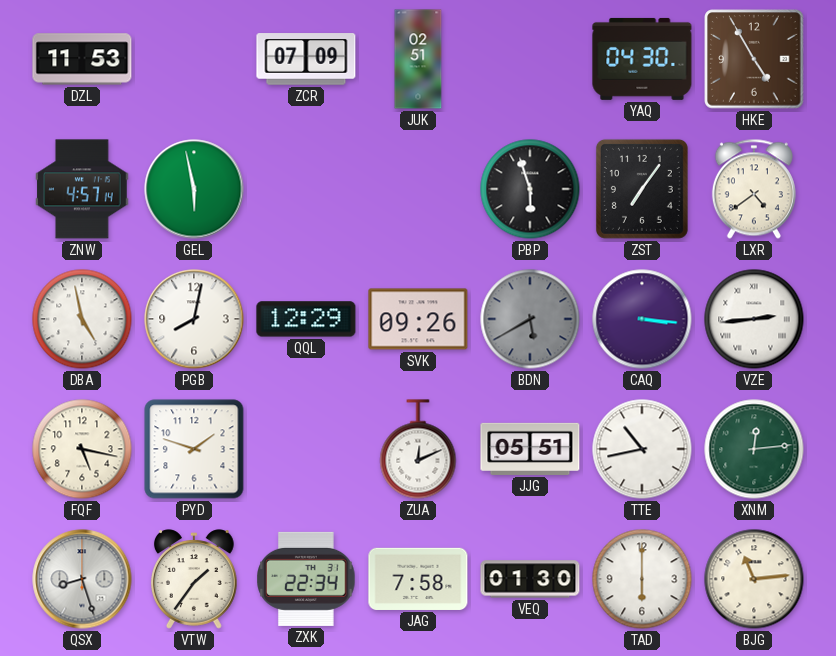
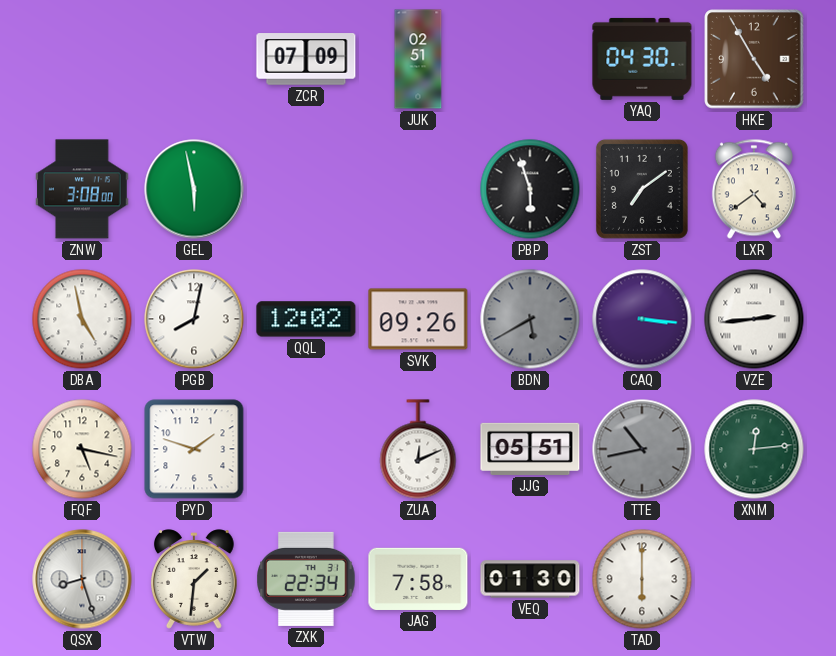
DZL: 11:53 -> none
ZNW: 4:57 -> 3:08
ZST: 7:06 -> 7:09
QQL: 12:29 -> 12:02
TTE dial: white -> grey
VTW: 1:36 -> 1:31
BJG: 11:14 -> none
